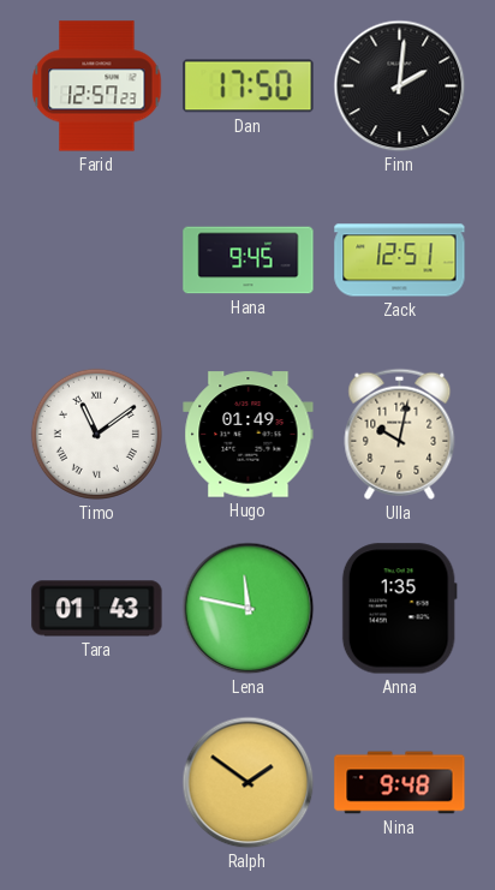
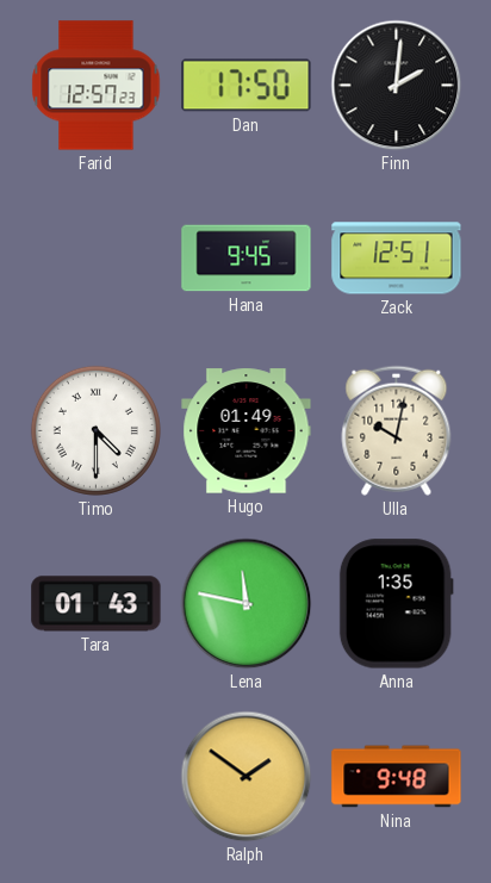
Timo: 11:09 -> 4:30
